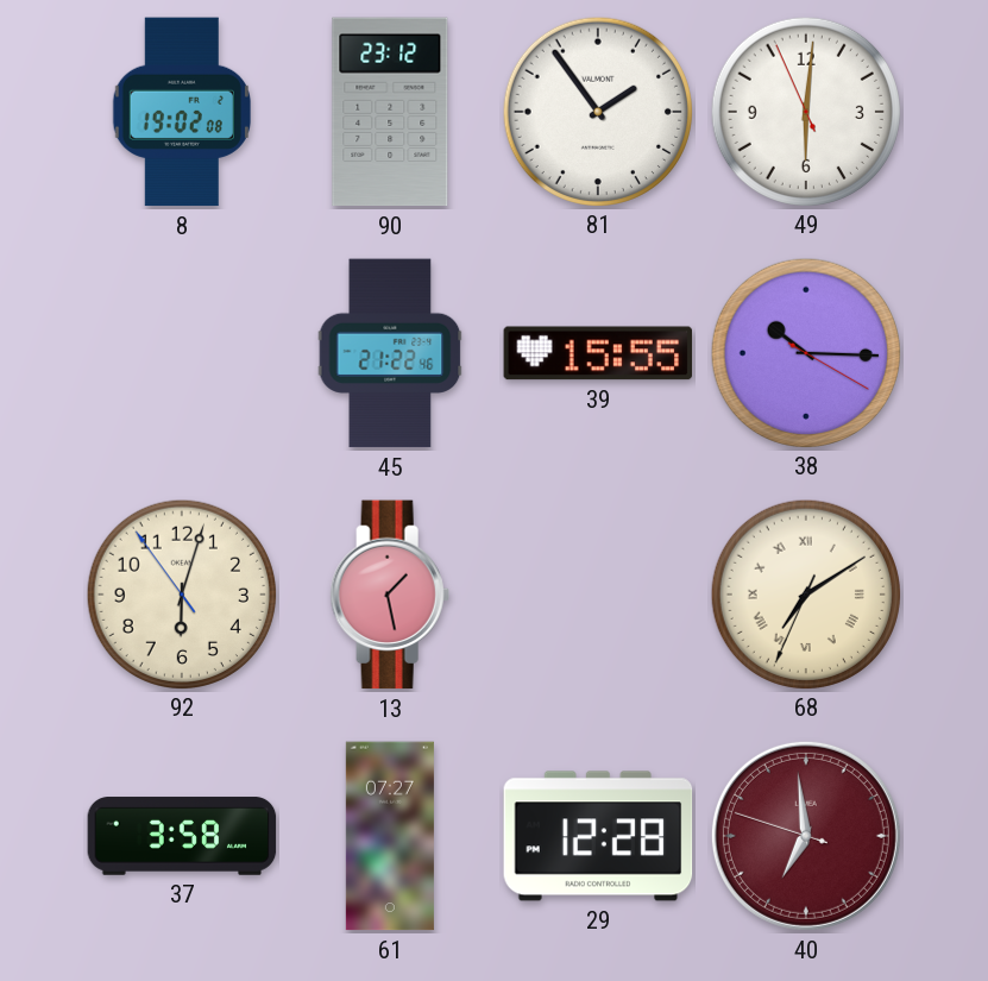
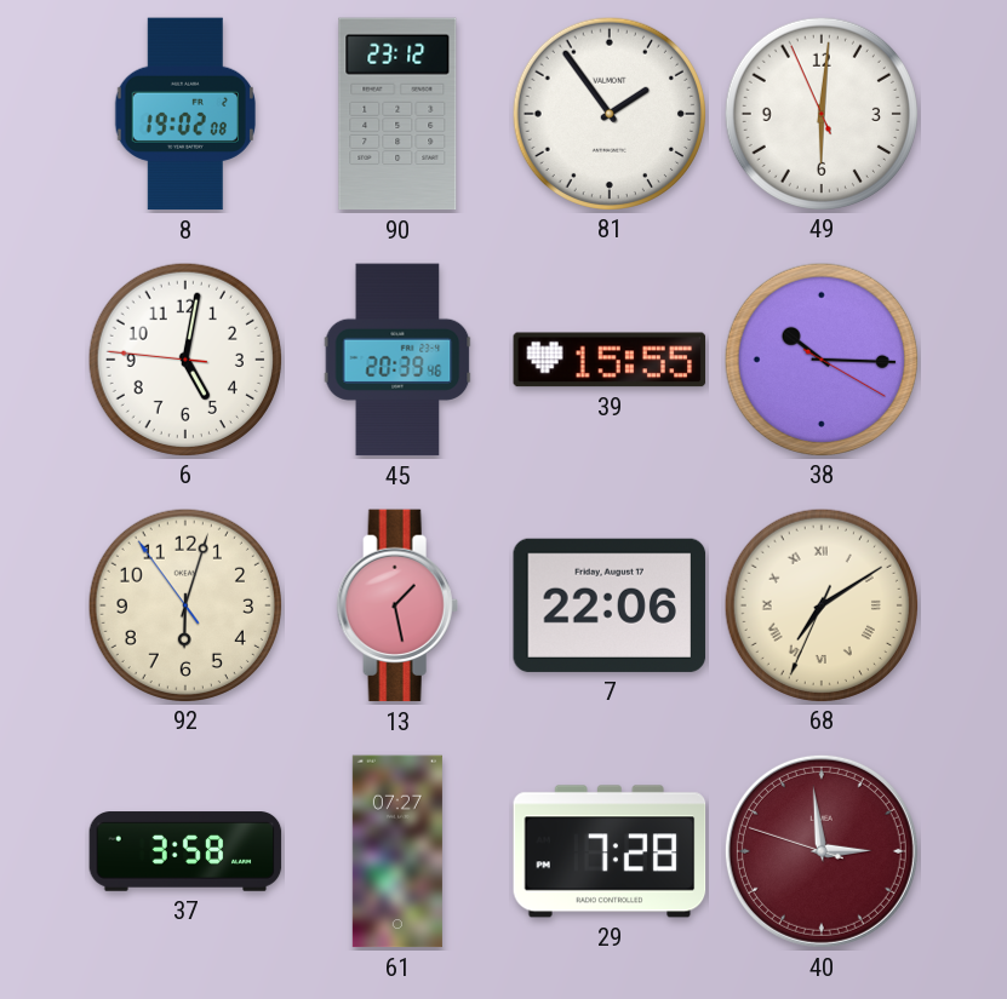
6: none -> 5:01
45: 21:22 -> 20:39
7: none -> 22:06
29: 12:28 -> 7:28
40: 6:58 -> 2:58
